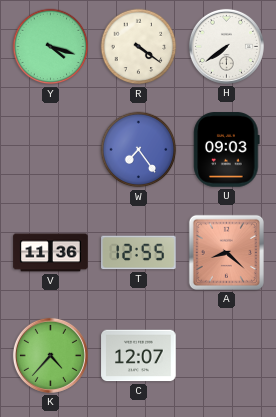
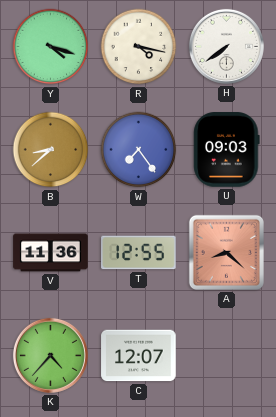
R: 4:21 -> 4:17
B: none -> 8:38
